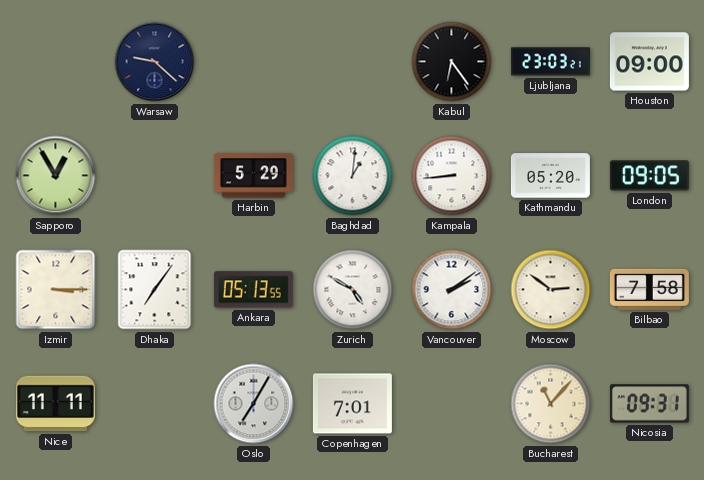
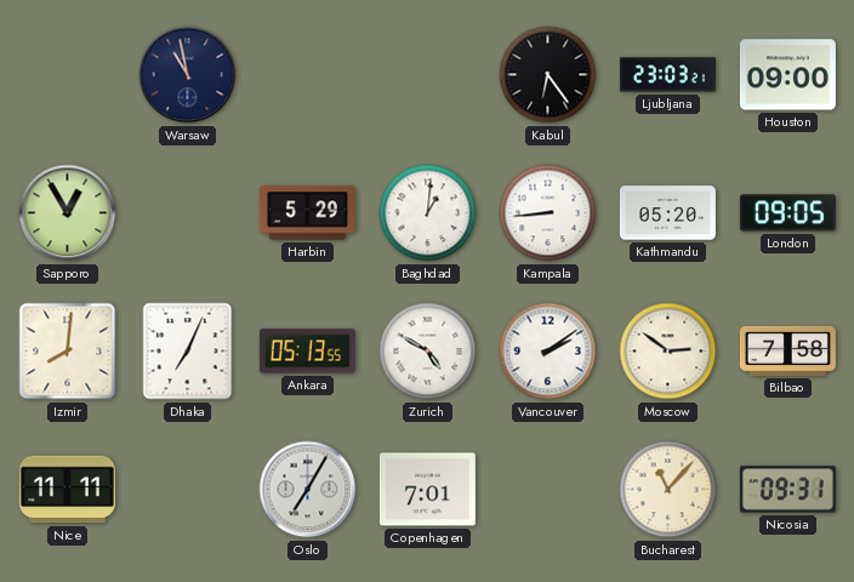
Warsaw: 9:22 -> 10:58
Izmir: 3:15 -> 8:01
Dhaka: 7:06 -> 7:04
